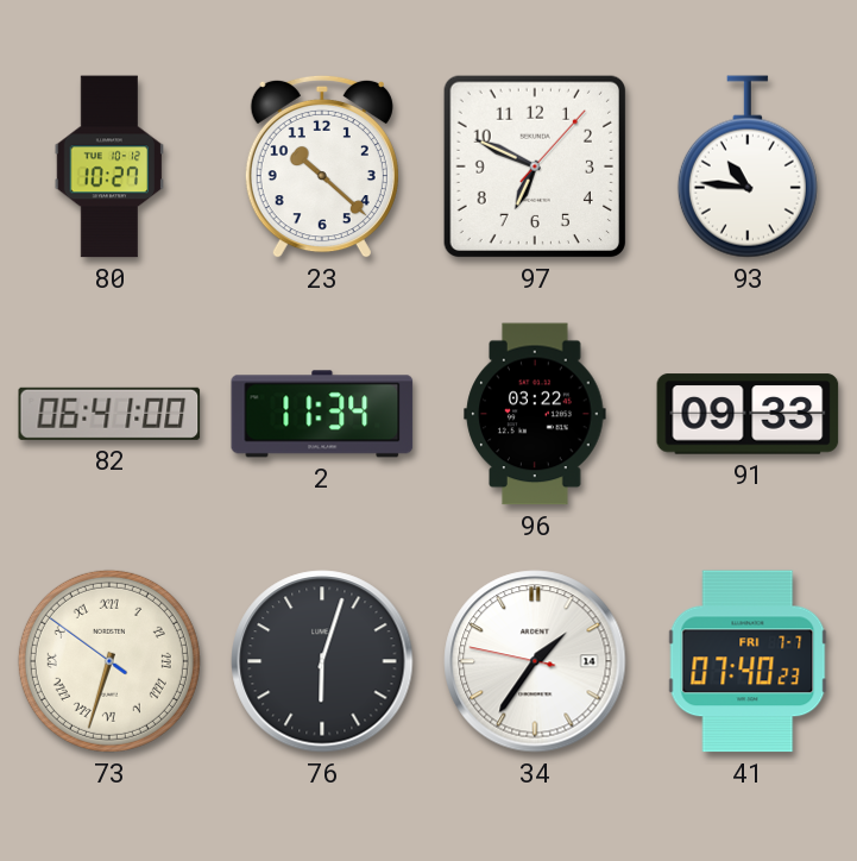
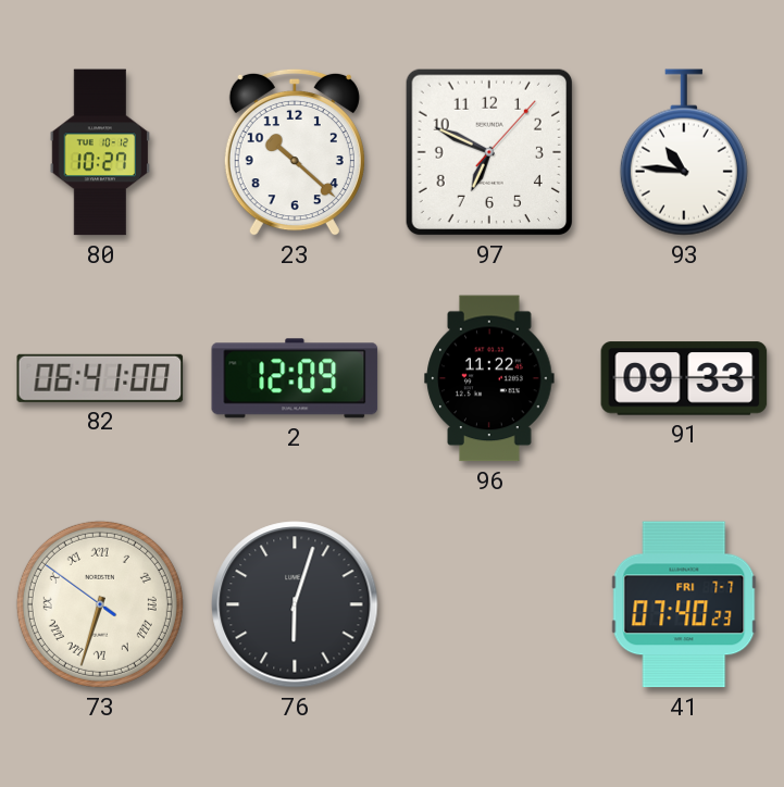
2: 11:34 -> 12:09
96: 03:22 -> 11:22
34: 1:35 -> none
